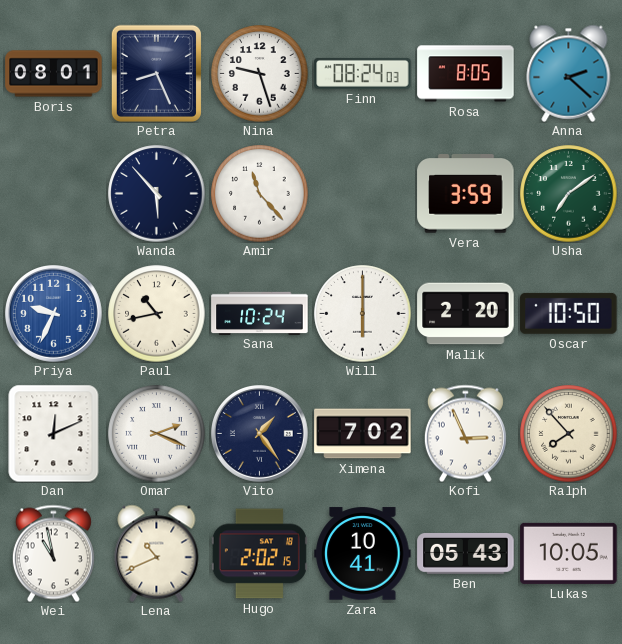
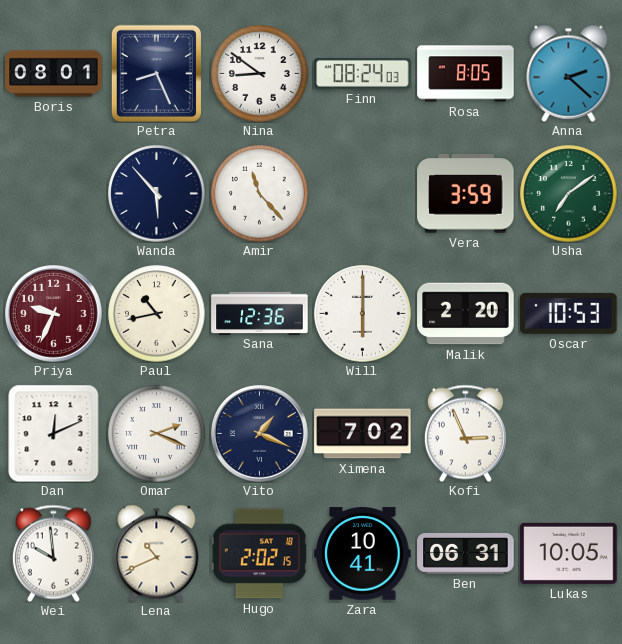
Nina: 9:27 -> 8:51
Priya dial: blue -> burgundy
Sana: 10:24 -> 12:36
Oscar: 10:50 -> 10:53
Vito: 1:24 -> 1:19
Ralph: 7:53 -> none
Wei: 10:58 -> 9:59
Ben: 05:43 -> 06:31
